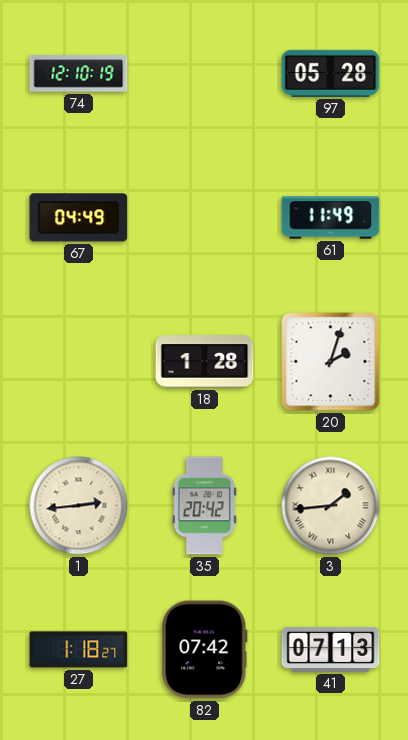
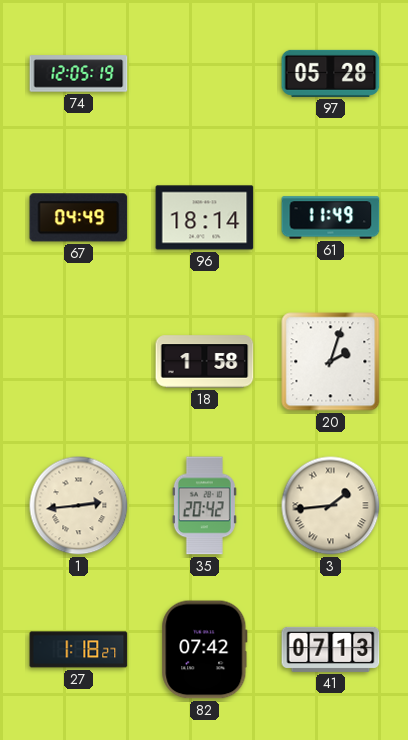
74: 12:10 -> 12:05
96: none -> 18:14
18: 1:28 -> 1:58
